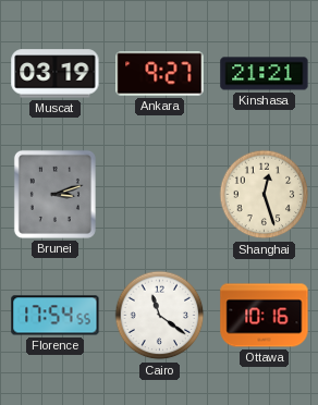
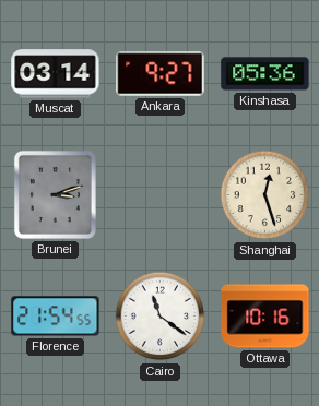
Muscat: 03:19 -> 03:14
Kinshasa: 21:21 -> 05:36
Florence: 17:54 -> 21:54
